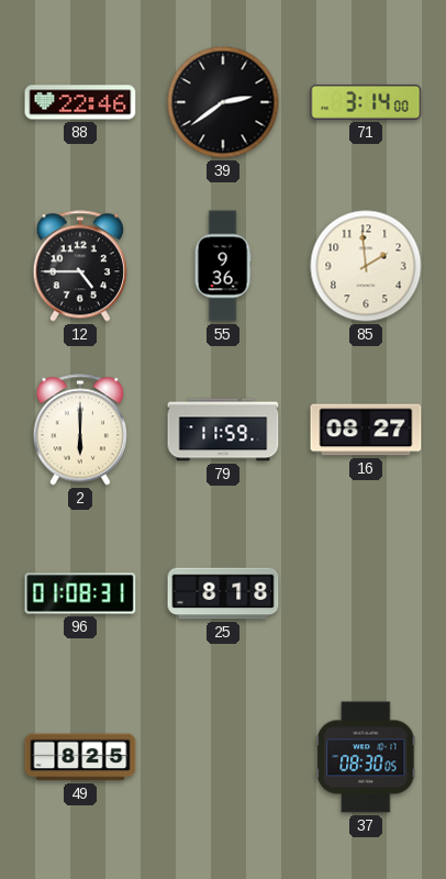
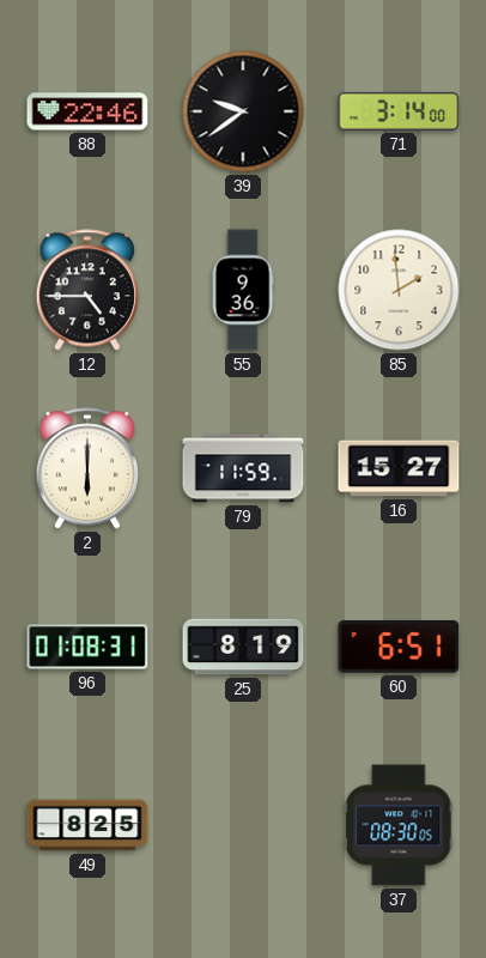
39: 2:39 -> 9:39
16: 08:27 -> 15:27
25: 8:18 -> 8:19
60: none -> 6:51
